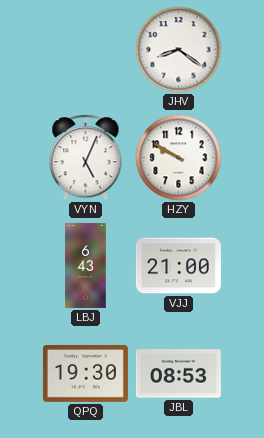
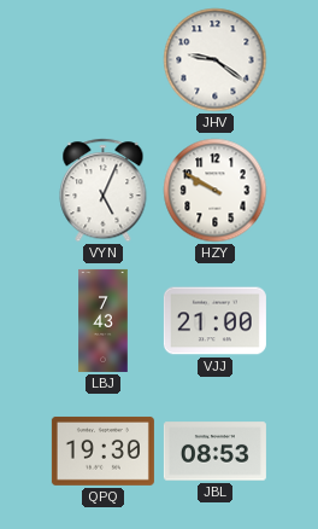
JHV: 8:21 -> 9:21
LBJ: 6:43 -> 7:43
